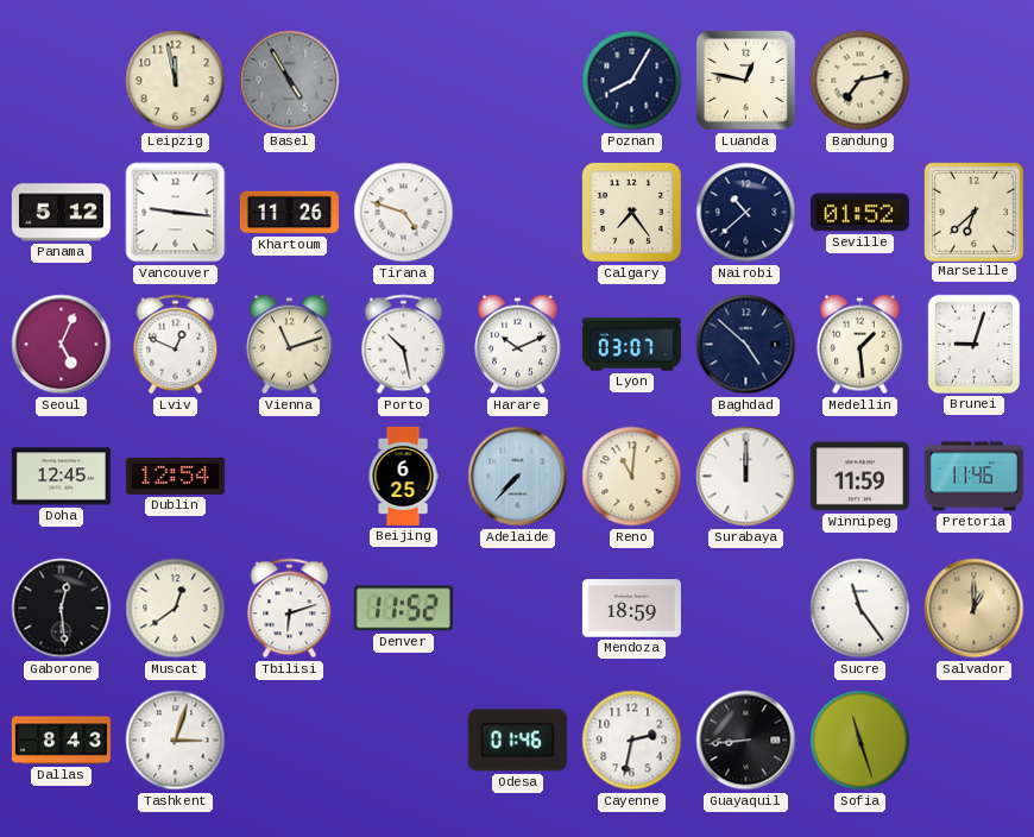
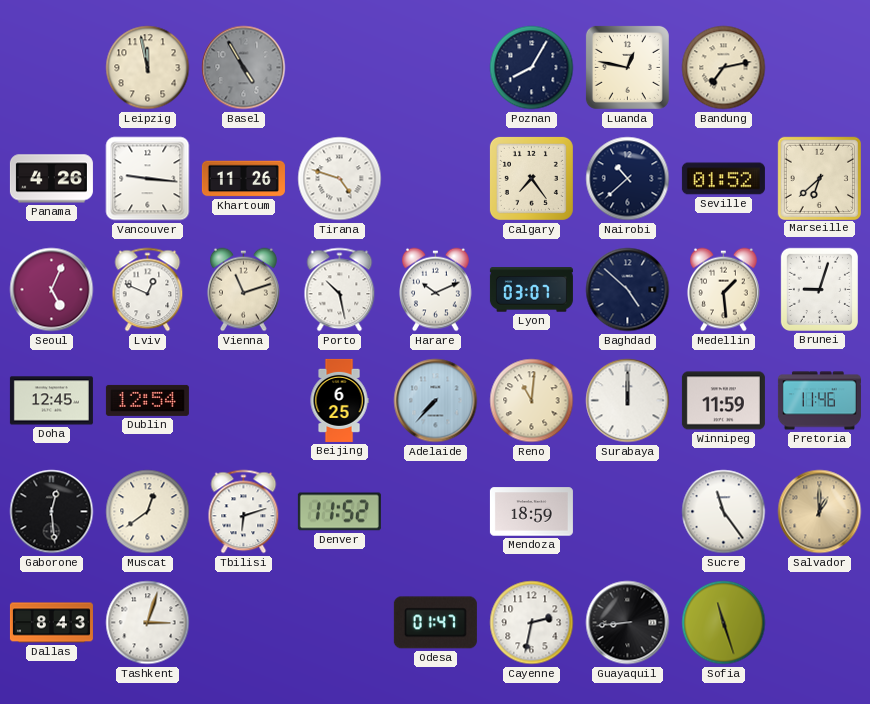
Panama: 5:12 -> 4:26
Odesa: 01:46 -> 01:47
